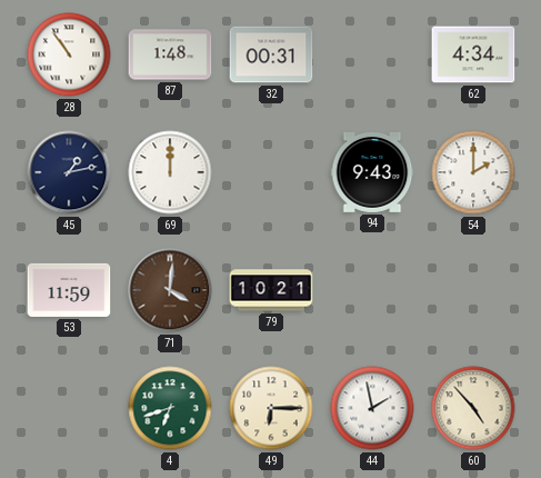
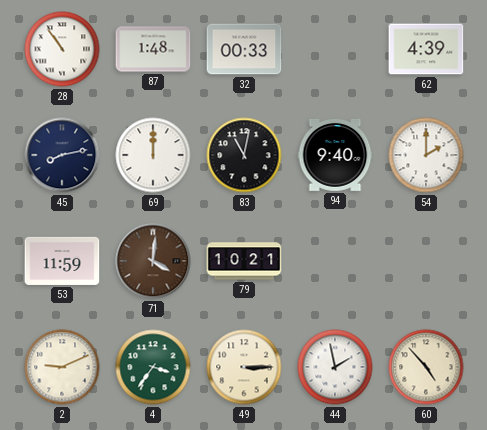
32: 00:31 -> 00:33
62: 4:34 -> 4:39
45: 1:13 -> 8:13
83: none -> 11:02
94: 9:43 -> 9:40
2: none -> 9:11
4: 6:42 -> 3:36
49: 6:15 -> 3:15
